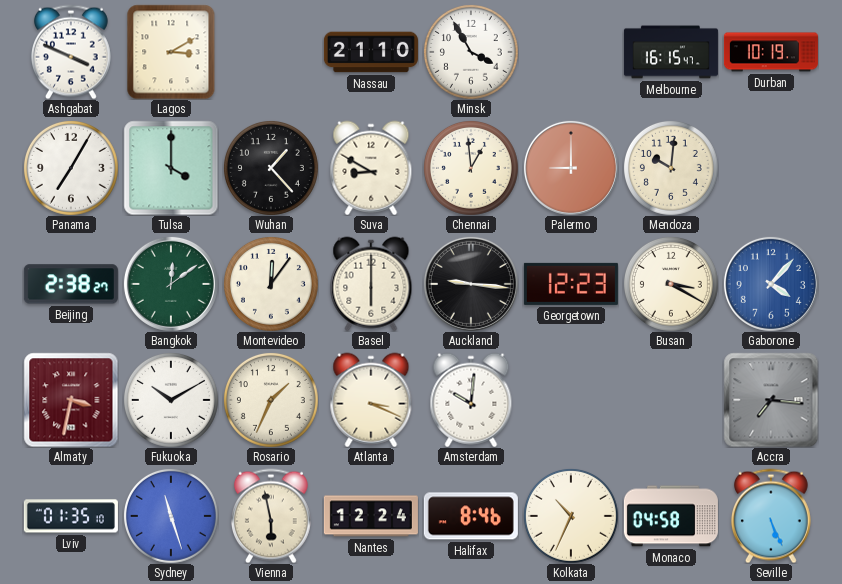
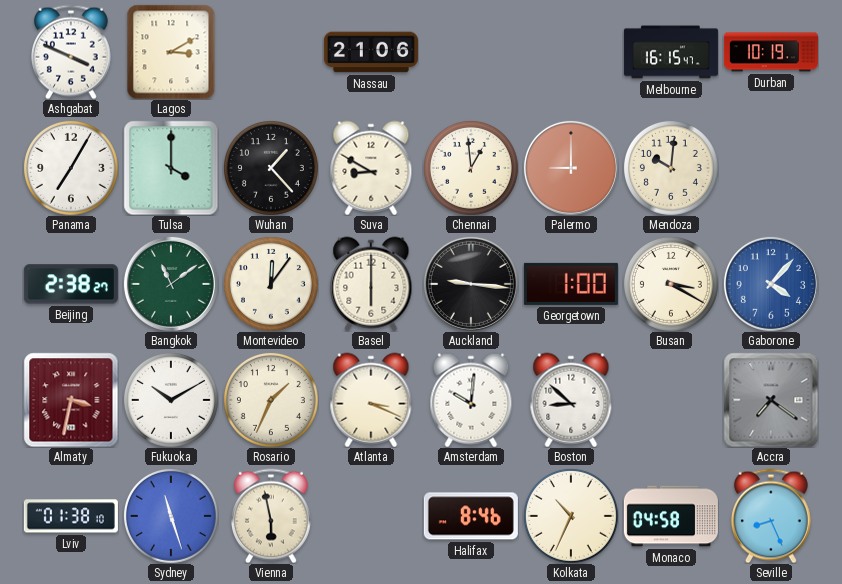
Nassau: 21:10 -> 21:06
Minsk: 3:55 -> none
Bangkok: 12:09 -> 11:09
Georgetown: 12:23 -> 1:00
Boston: none -> 8:52
Accra: 7:16 -> 7:21
Lviv: 01:35 -> 01:38
Nantes: 12:24 -> none
Seville: 5:26 -> 8:26
